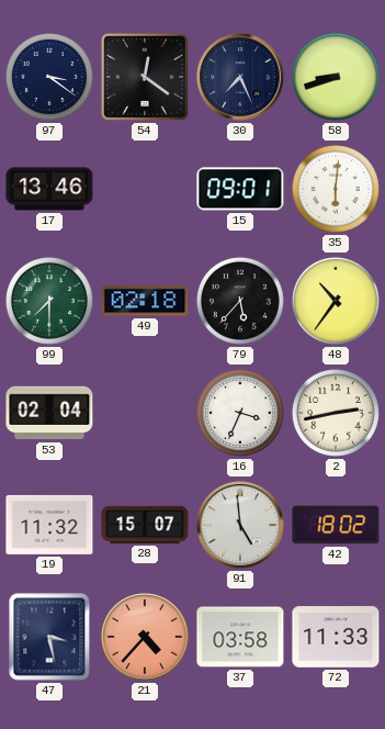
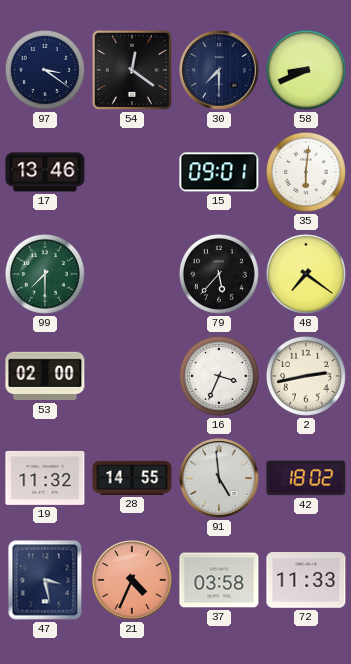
30: 7:26 -> 7:30
58: 8:42 -> 8:41
49: 02:18 -> none
48: 10:36 -> 7:21
53: 02:04 -> 02:00
28: 15:07 -> 14:55
21: 4:37 -> 4:34
